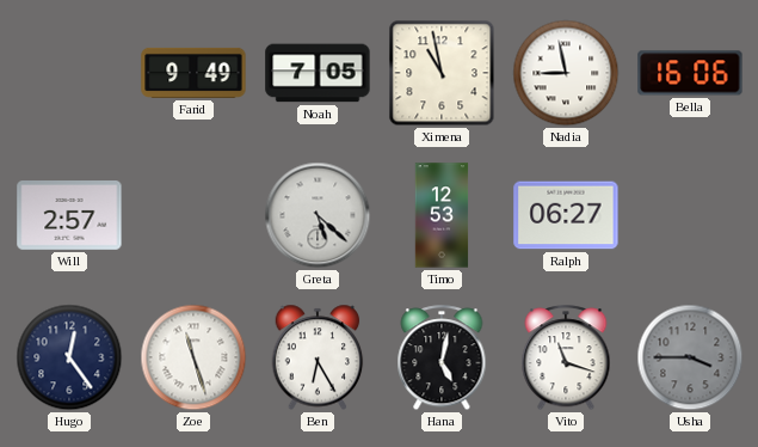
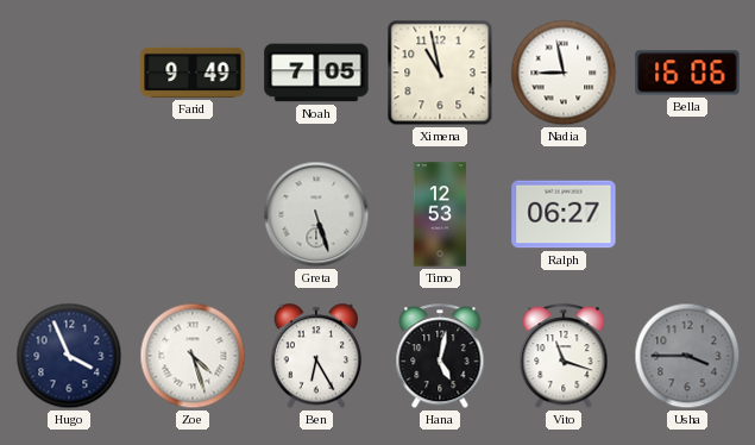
Will: 2:57 -> none
Greta: 5:22 -> 5:27
Hugo: 12:24 -> 3:56
Zoe: 11:27 -> 4:27
